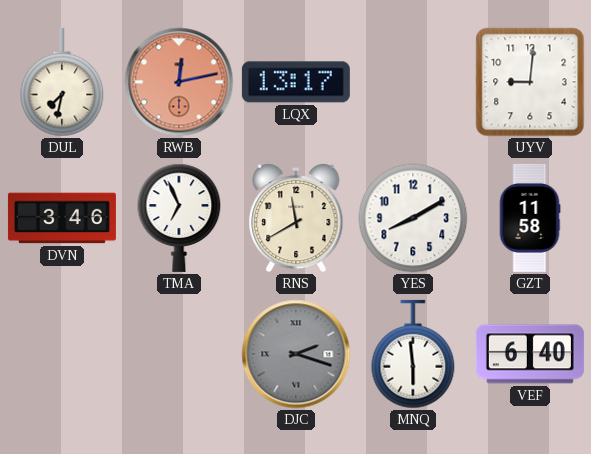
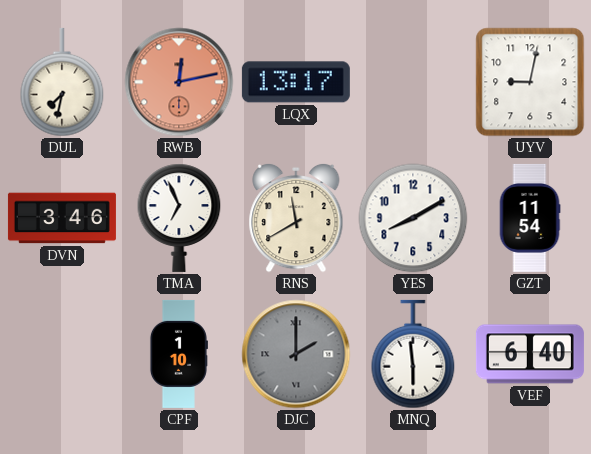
UYV: 9:01 -> 9:02
GZT: 11:58 -> 11:54
CPF: none -> 1:10
DJC: 2:18 -> 2:00
